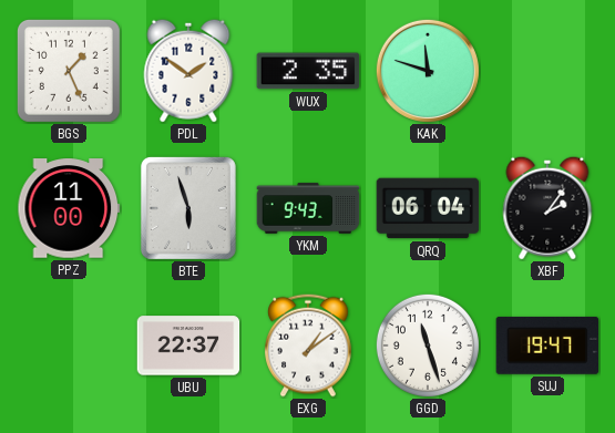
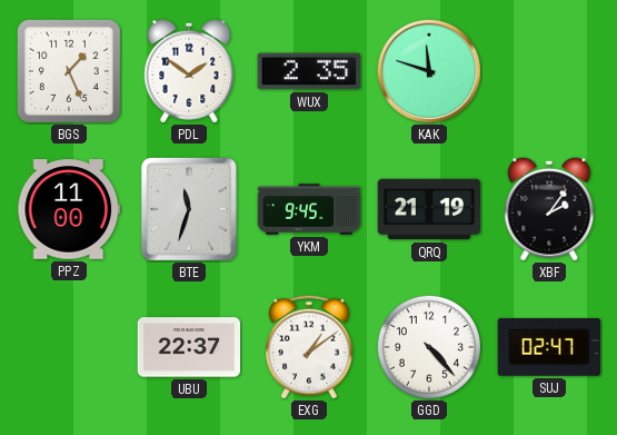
BTE: 5:57 -> 11:33
YKM: 9:43 -> 9:45
QRQ: 06:04 -> 21:19
GGD: 11:27 -> 4:23
SUJ: 19:47 -> 02:47
